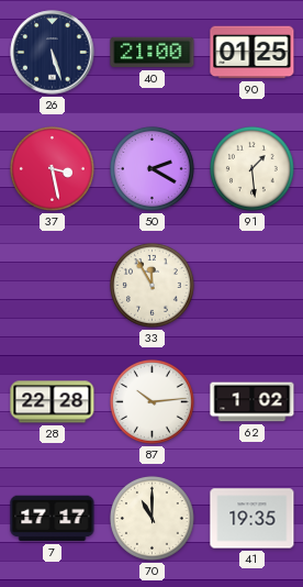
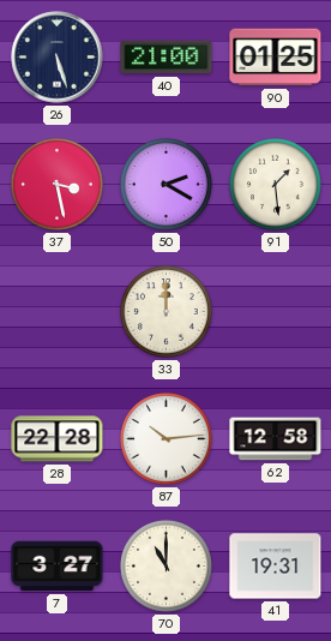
33: 11:55 -> 12:00
62: 1:02 -> 12:58
7: 17:17 -> 3:27
41: 19:35 -> 19:31
